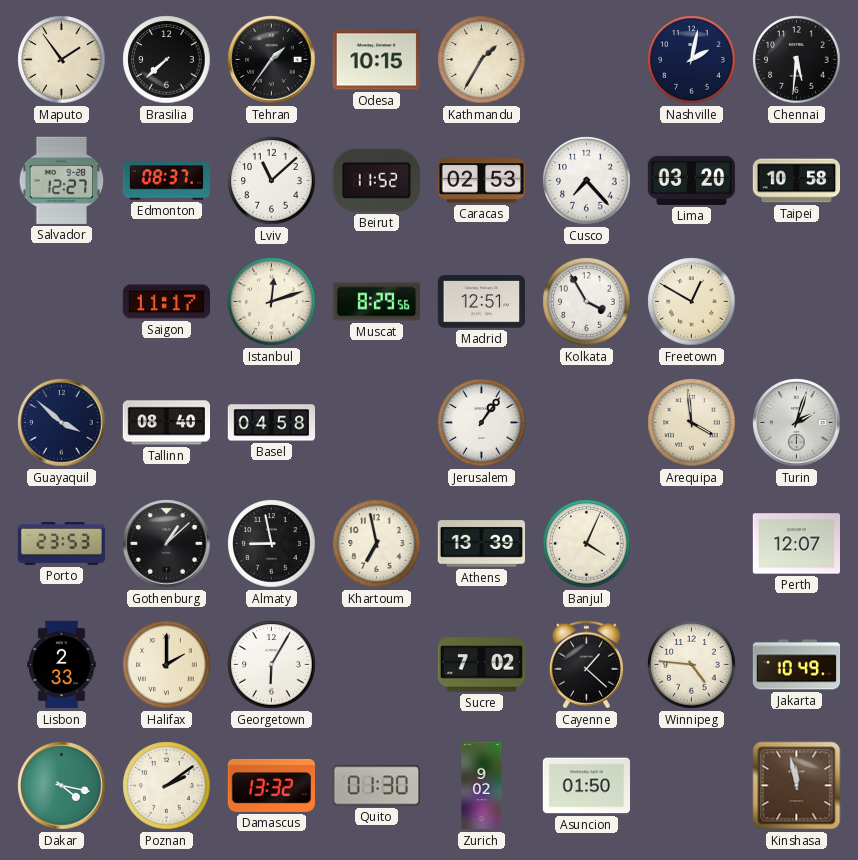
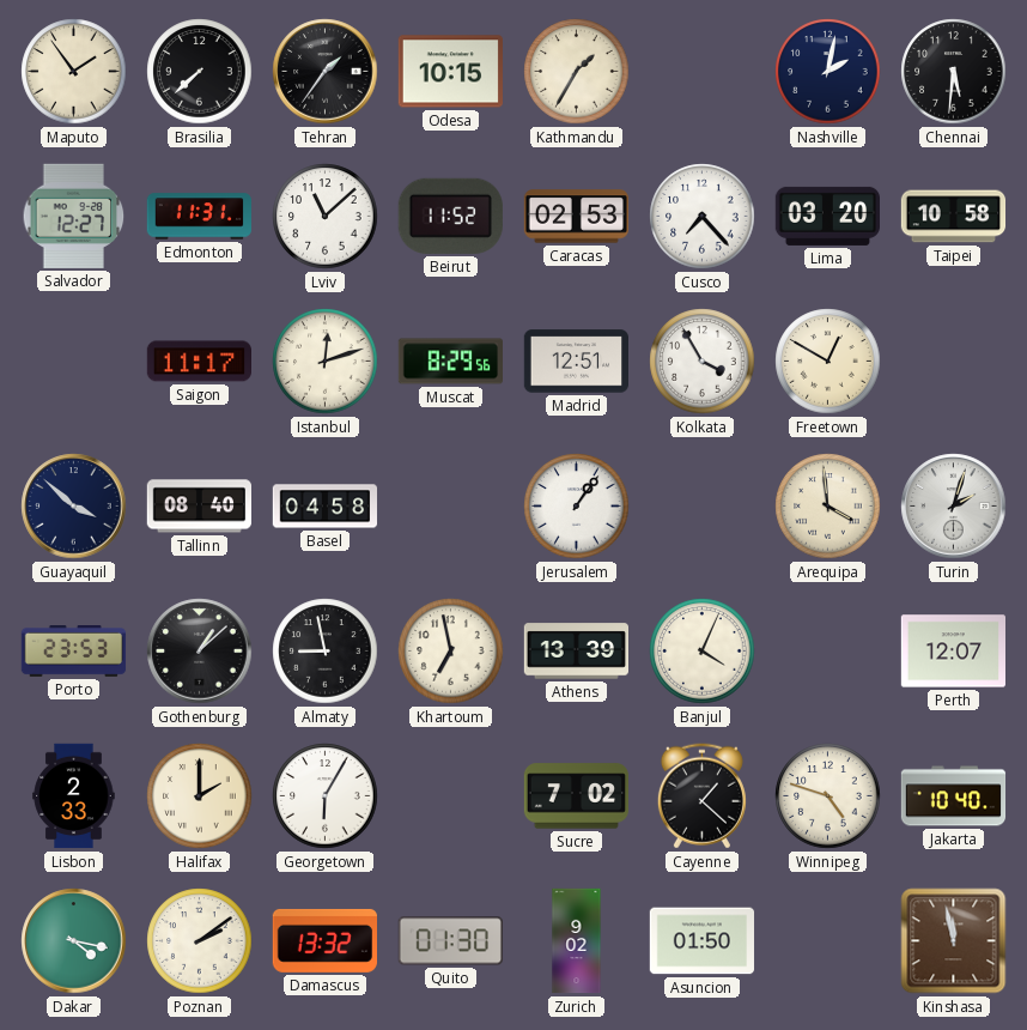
Edmonton: 08:37 -> 11:31
Winnipeg: 4:46 -> 4:48
Jakarta: 10:49 -> 10:40
